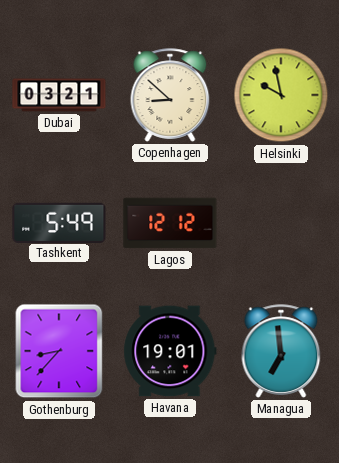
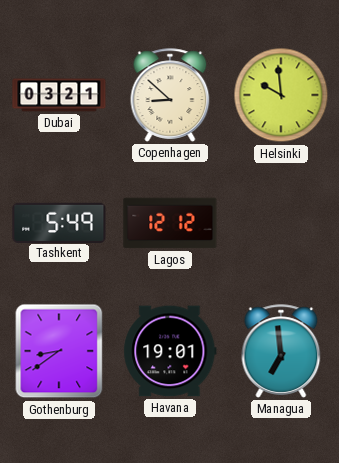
Helsinki: 9:58 -> 9:59
Gothenburg: 8:37 -> 8:39
